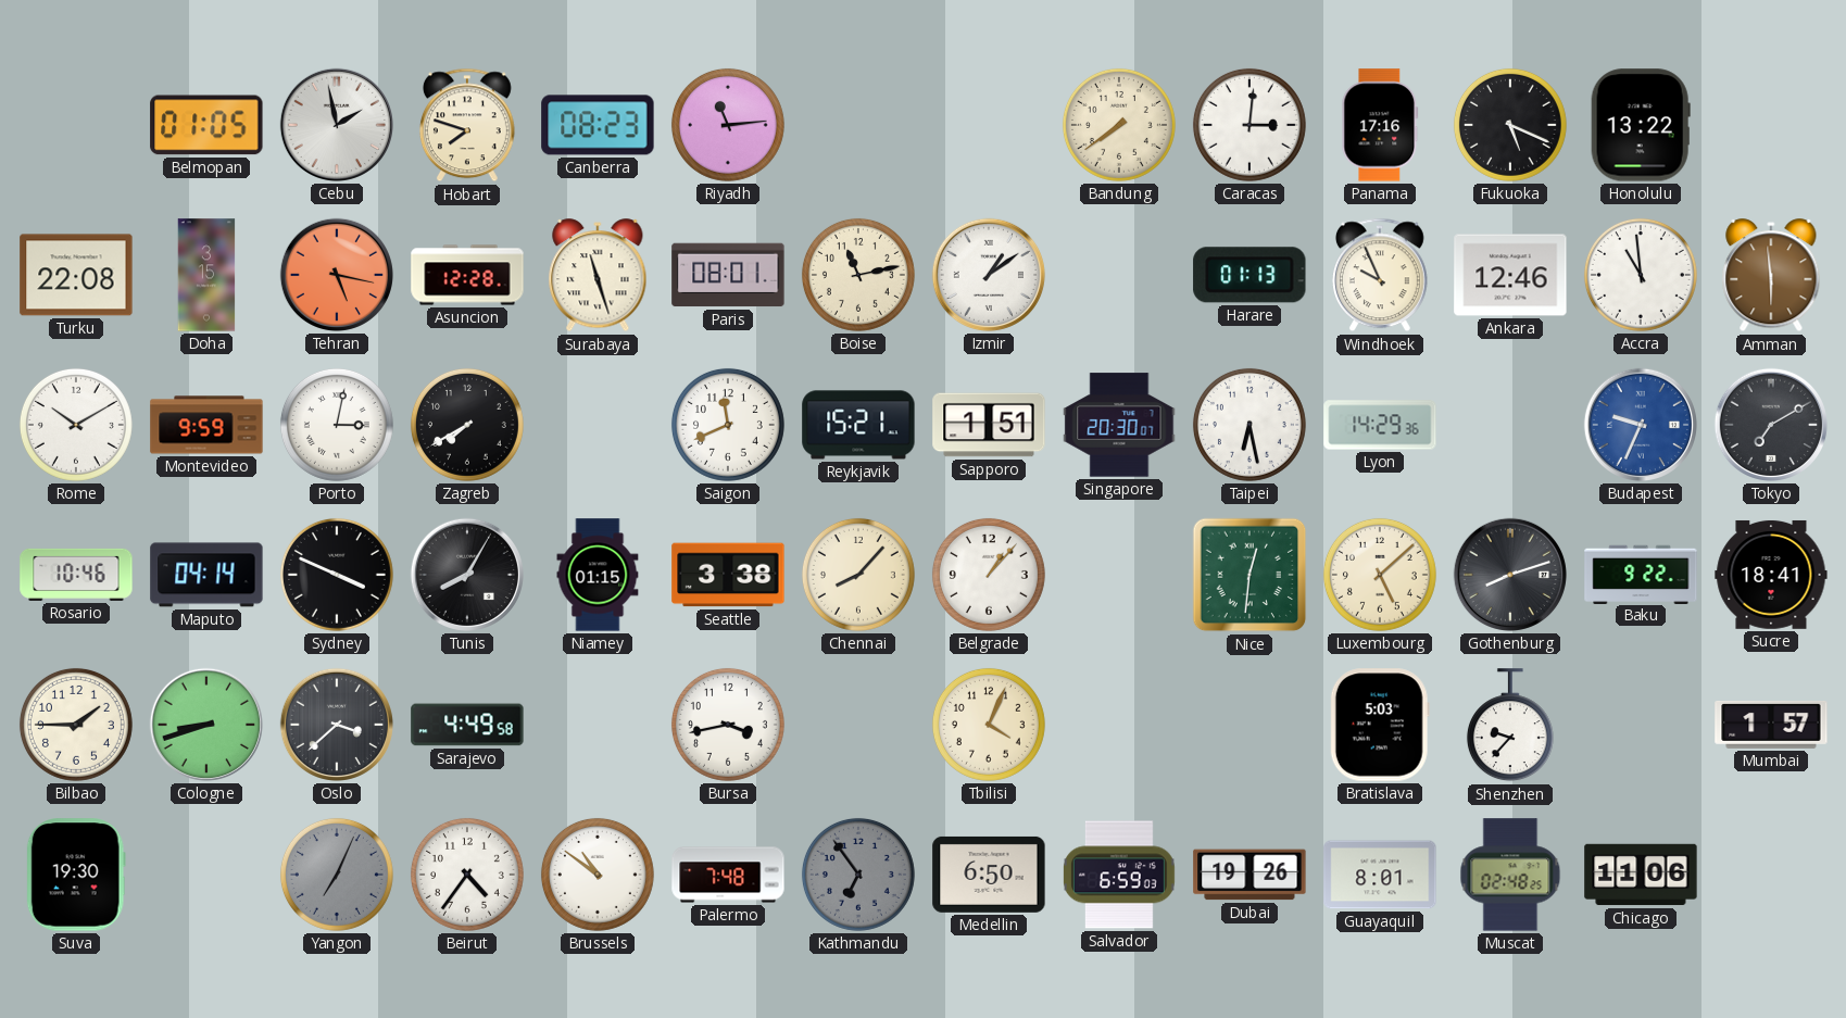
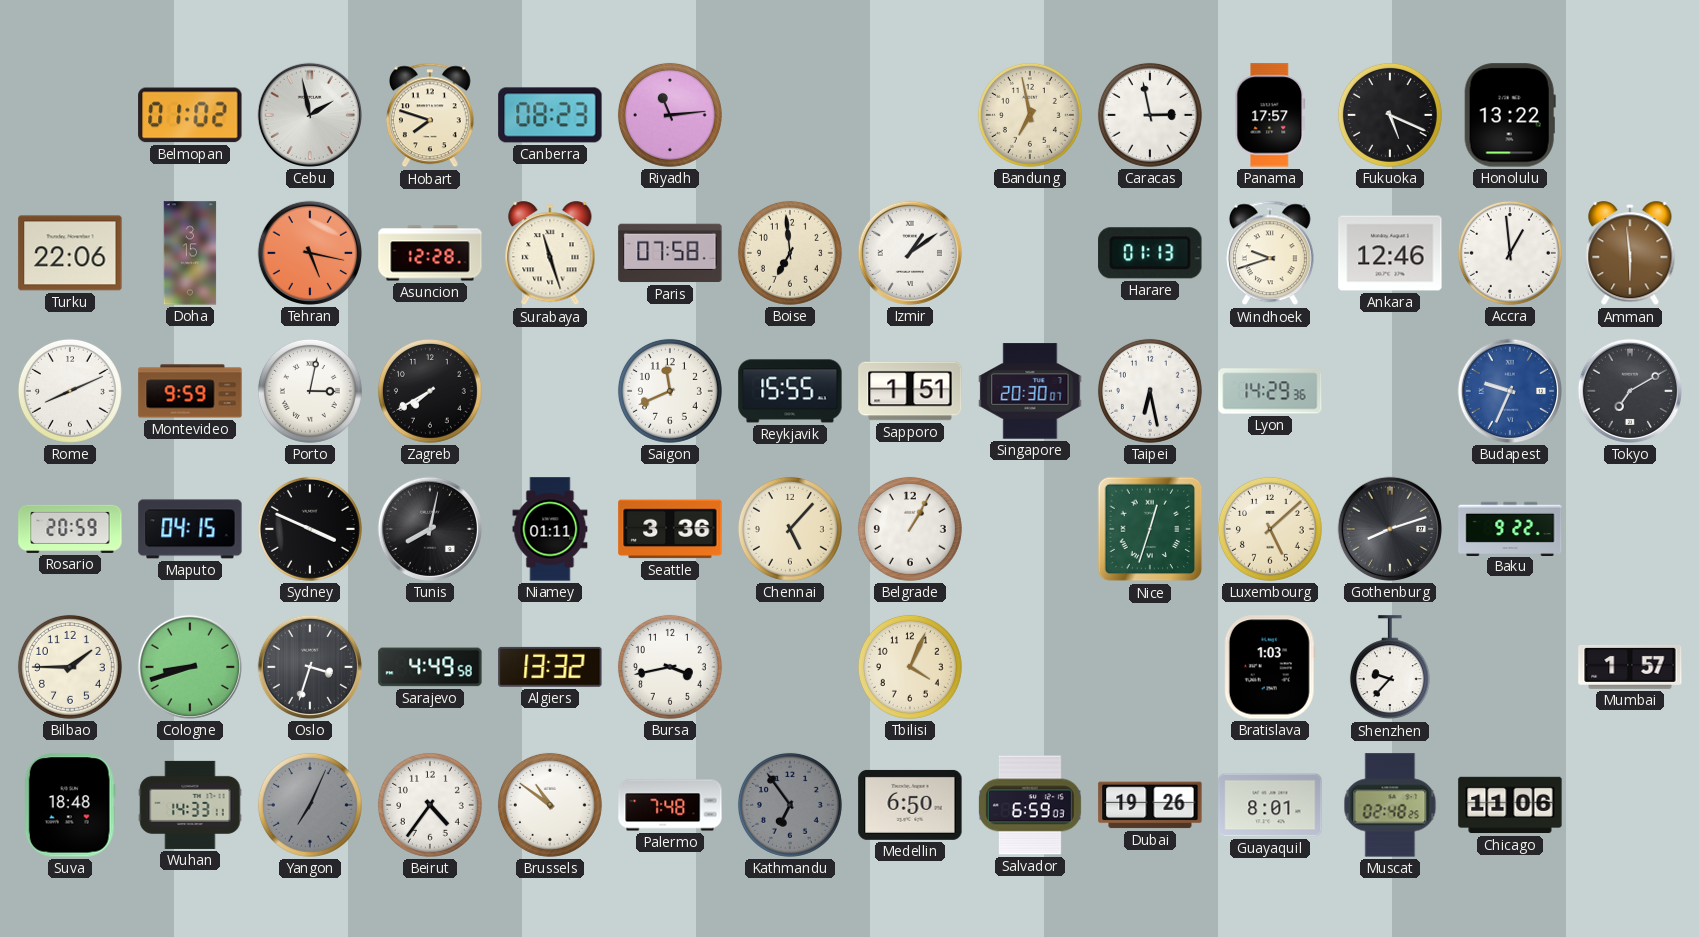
Belmopan: 01:05 -> 01:02
Bandung: 7:39 -> 6:58
Caracas: 3:01 -> 2:58
Panama: 17:16 -> 17:57
Turku: 22:08 -> 22:06
Paris: 08:01 -> 07:58
Boise: 11:13 -> 6:59
Windhoek: 9:56 -> 9:42
Accra: 10:59 -> 12:59
Rome: 10:10 -> 8:11
Reykjavik: 15:21 -> 15:55
Rosario: 10:46 -> 20:59
Maputo: 04:14 -> 04:15
Tunis: 8:05 -> 8:02
Niamey: 01:15 -> 01:11
Seattle: 3:38 -> 3:36
Chennai: 8:07 -> 5:07
Belgrade: 1:07 -> 1:05
Nice: 12:31 -> 12:33
Sucre: 18:41 -> none
Oslo: 3:38 -> 3:33
Algiers: none -> 13:32
Bratislava: 5:03 -> 1:03
Suva: 19:30 -> 18:48
Wuhan: none -> 14:33
